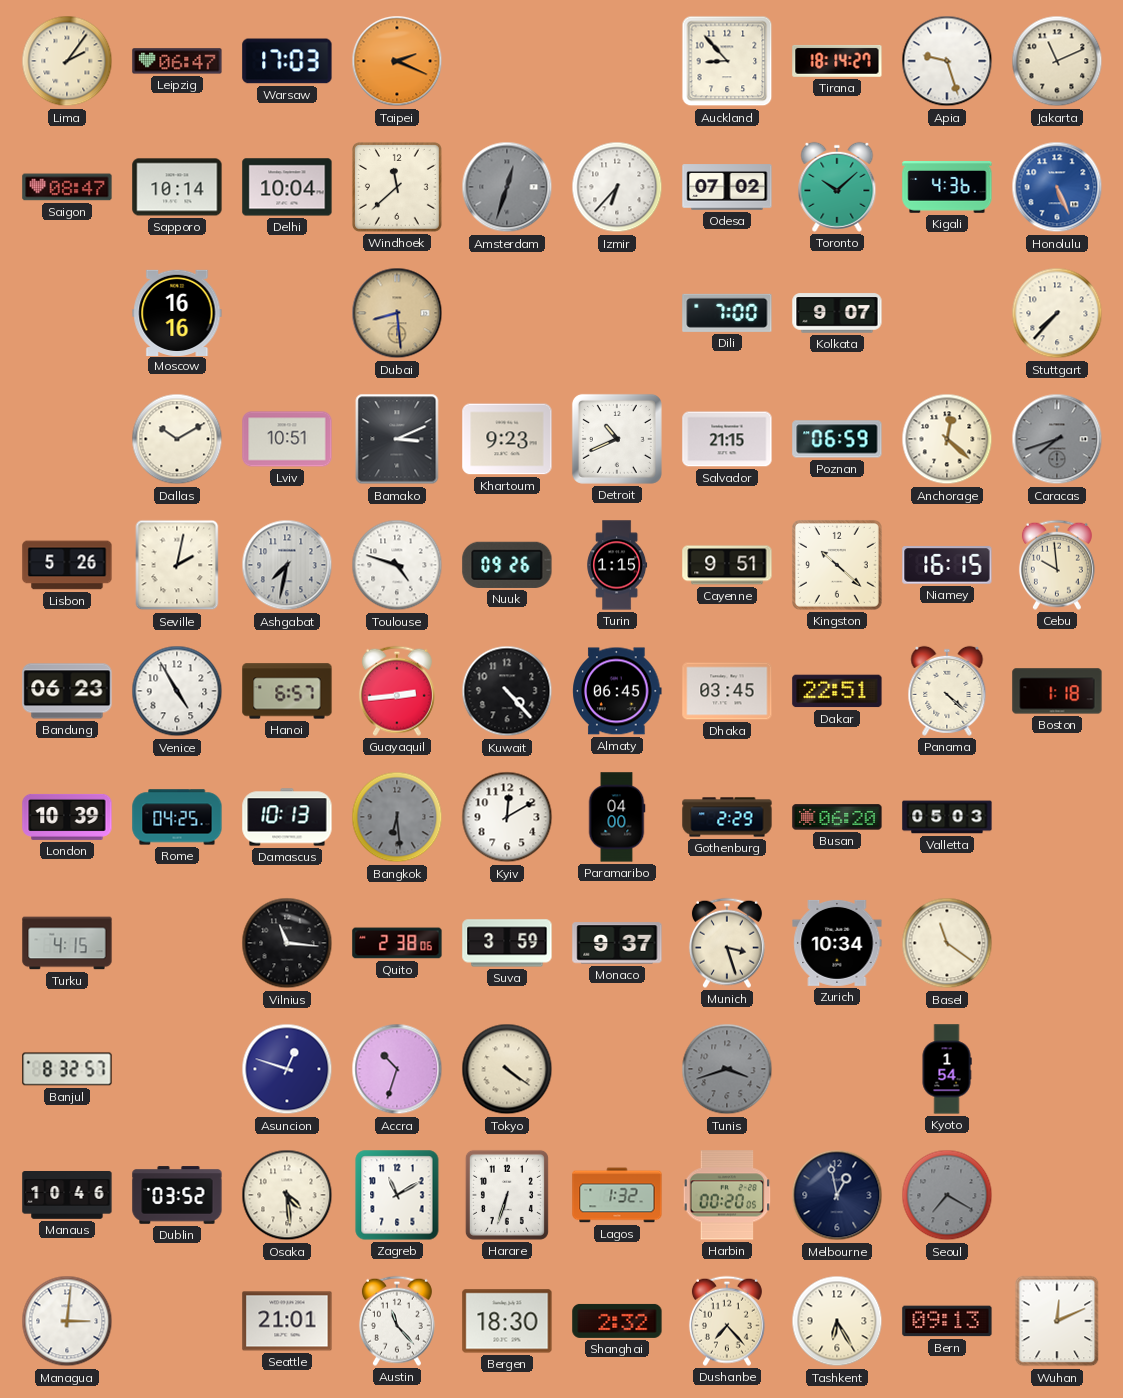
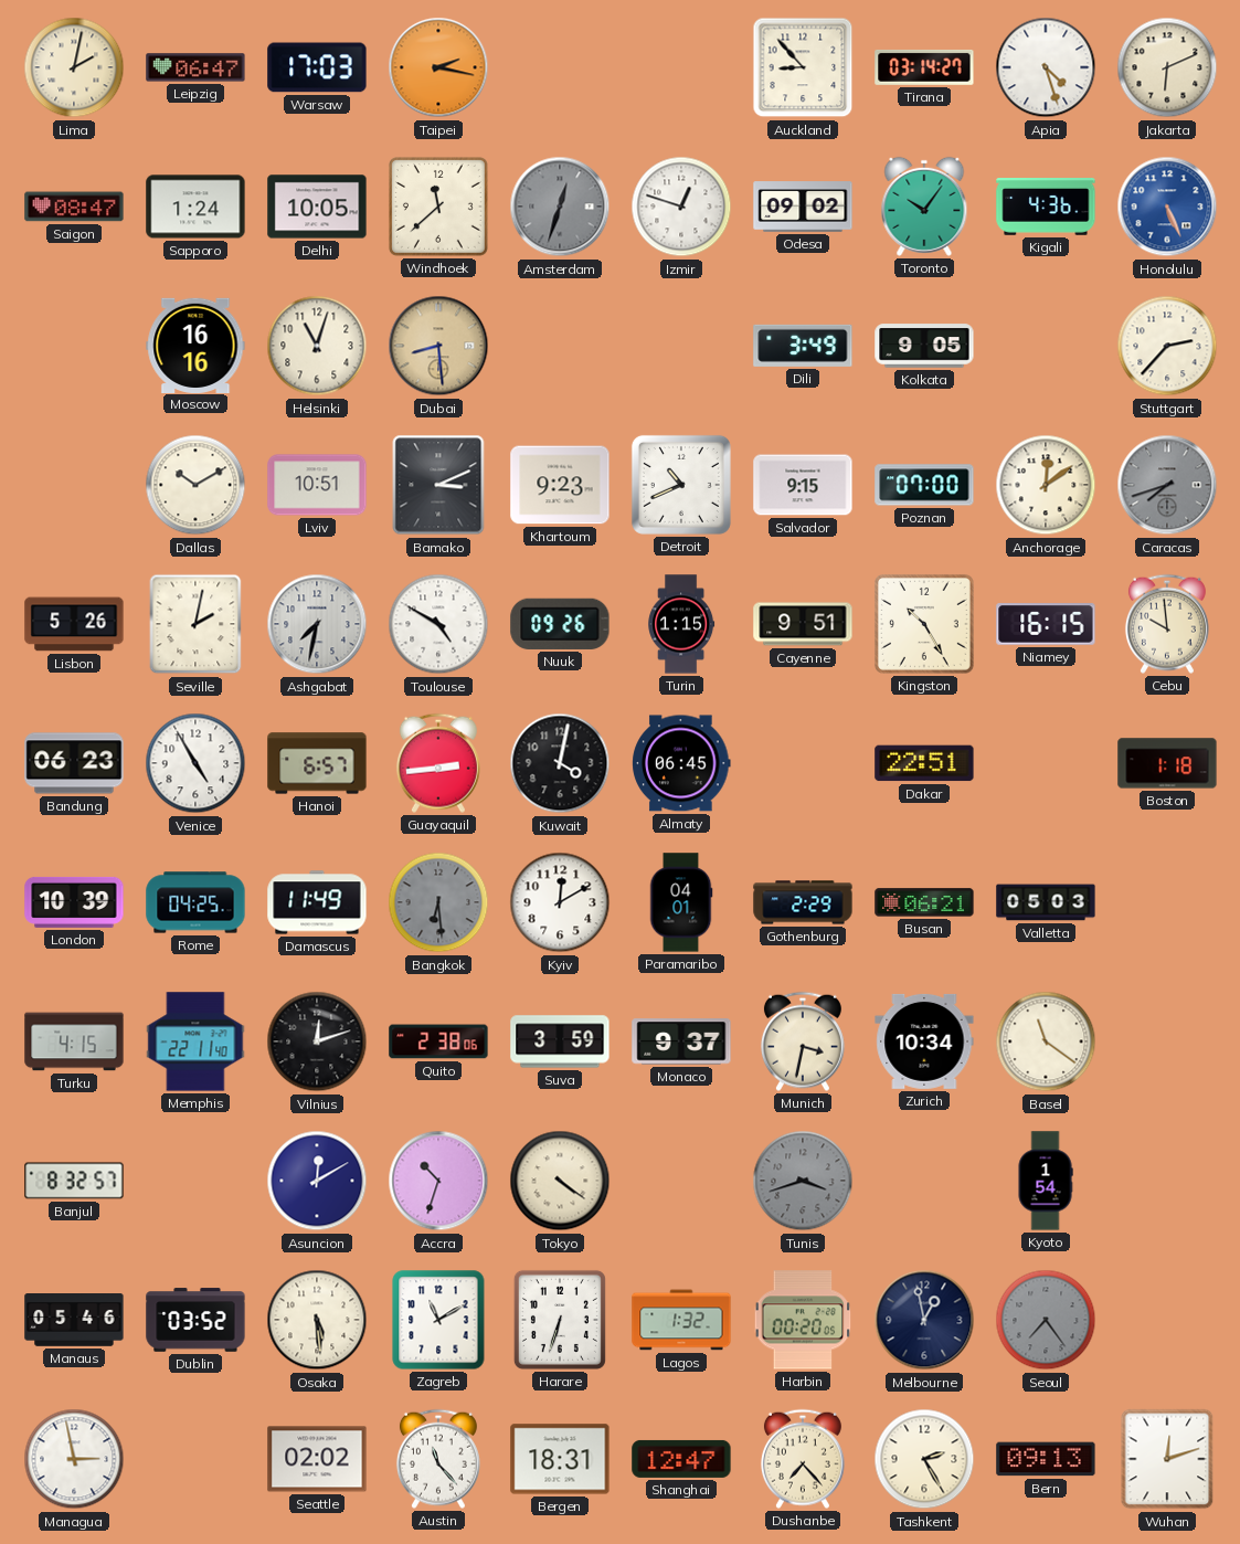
Lima: 2:06 -> 2:02
Taipei: 2:19 -> 2:17
Tirana: 18:14 -> 03:14
Apia: 9:27 -> 4:27
Jakarta: 11:11 -> 6:11
Sapporo: 10:14 -> 1:24
Delhi: 10:04 -> 10:05
Izmir: 6:37 -> 12:48
Odesa: 07:02 -> 09:02
Toronto: 10:08 -> 10:06
Helsinki: none -> 11:03
Dili: 7:00 -> 3:49
Kolkata: 9:07 -> 9:05
Stuttgart: 7:37 -> 2:37
Salvador: 21:15 -> 9:15
Poznan: 06:59 -> 07:00
Anchorage: 12:22 -> 12:09
Toulouse: 4:48 -> 4:50
Kingston: 10:22 -> 10:25
Kuwait: 4:23 -> 4:02
Dhaka: 03:45 -> none
Panama: 4:22 -> none
Damascus: 10:13 -> 11:49
Paramaribo: 04:00 -> 04:01
Busan: 06:20 -> 06:21
Memphis: none -> 22:11
Vilnius: 11:16 -> 12:12
Munich: 3:27 -> 3:32
Asuncion: 12:48 -> 12:10
Manaus: 10:46 -> 05:46
Osaka: 4:29 -> 5:29
Seoul: 7:20 -> 7:24
Managua: 3:01 -> 2:58
Seattle: 21:01 -> 02:02
Bergen: 18:30 -> 18:31
Shanghai: 2:32 -> 12:47
Tashkent: 6:25 -> 2:25
Wuhan: 12:11 -> 12:12
